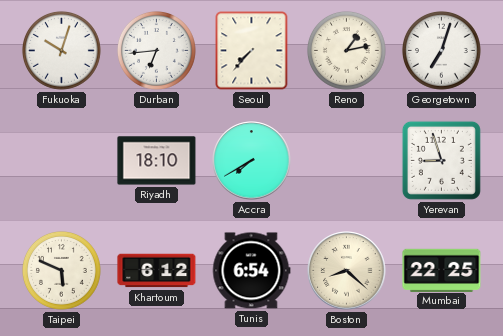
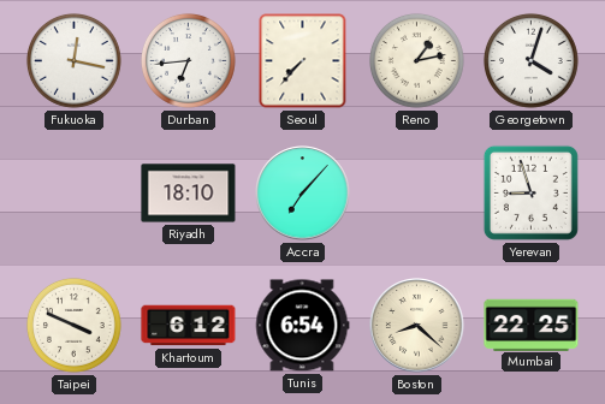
Fukuoka: 10:03 -> 12:17
Georgetown: 7:03 -> 4:03
Accra: 7:40 -> 7:07
Taipei: 5:49 -> 3:49
